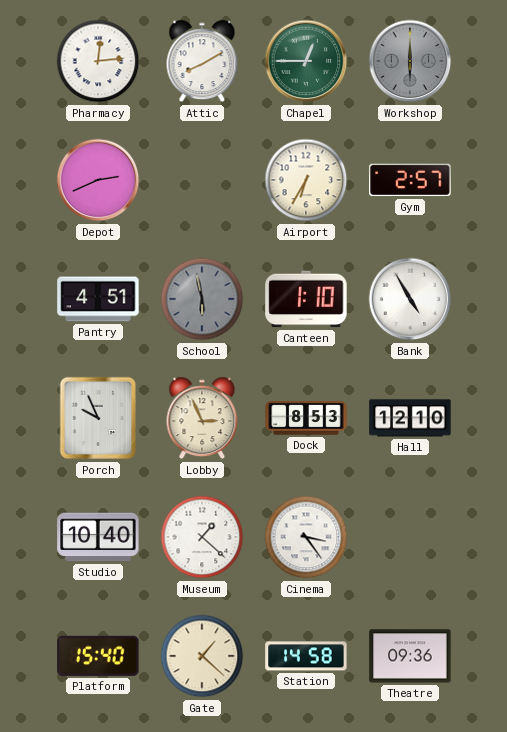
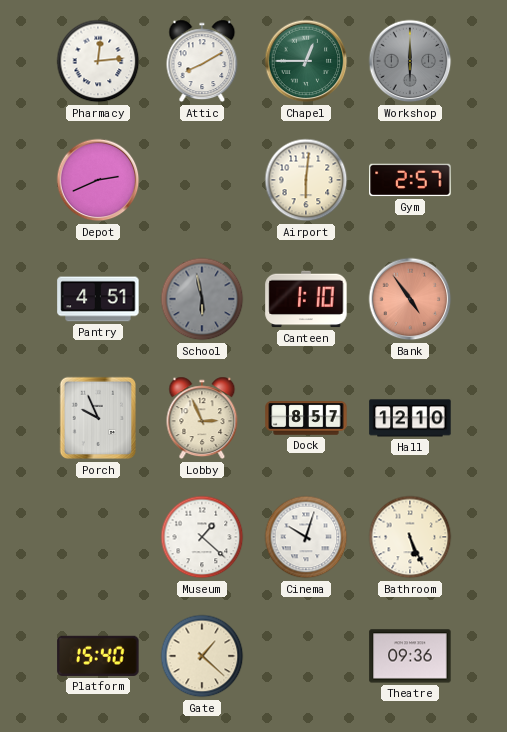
Airport: 6:35 -> 6:01
Bank: 4:55 -> 4:54
Bank dial: white -> salmon
Dock: 8:53 -> 8:57
Studio: 10:40 -> none
Cinema: 3:24 -> 10:03
Bathroom: none -> 5:26
Station: 14:58 -> none
